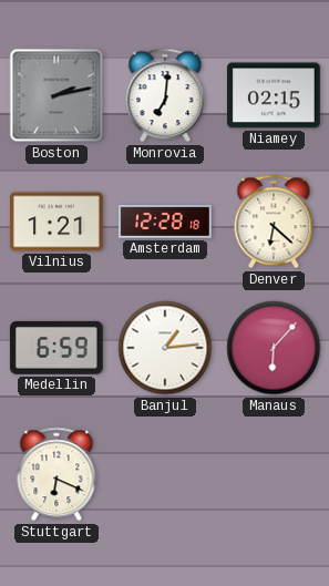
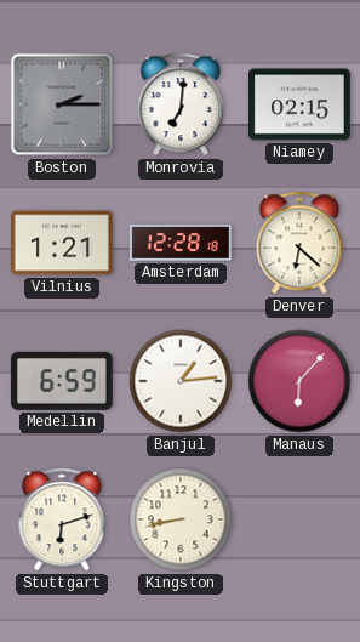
Boston: 2:13 -> 2:15
Stuttgart: 6:19 -> 6:12
Kingston: none -> 8:43
